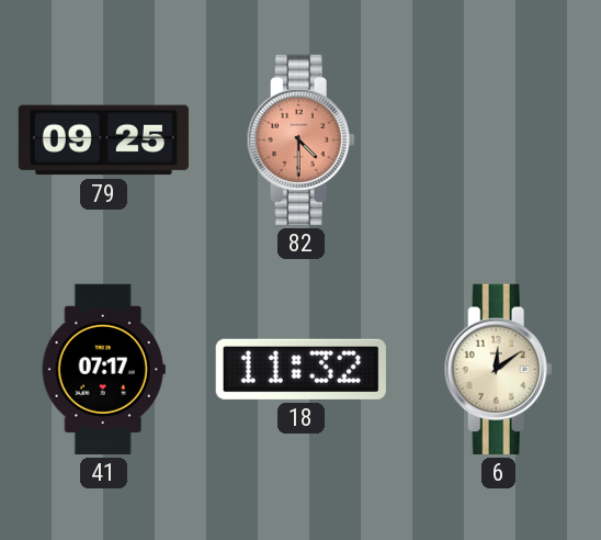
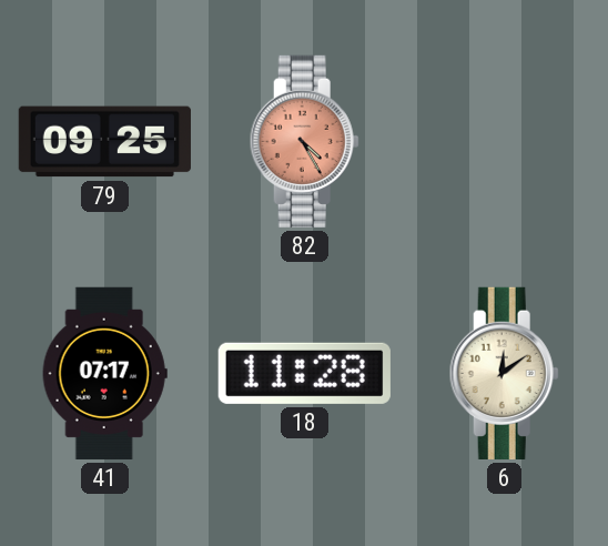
82: 4:30 -> 4:25
18: 11:32 -> 11:28
